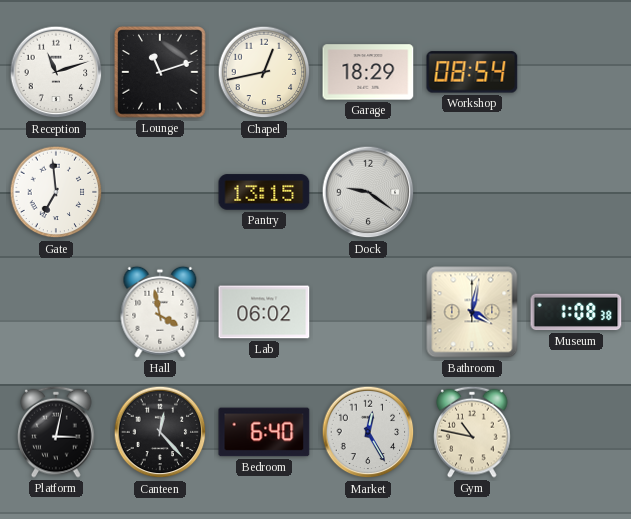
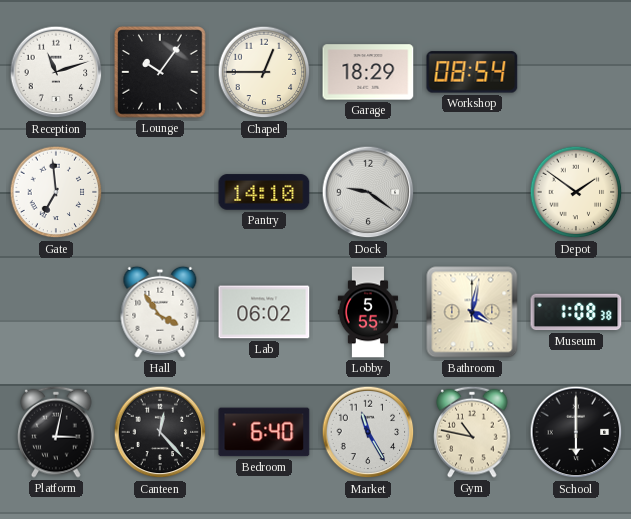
Lounge: 11:12 -> 10:06
Chapel: 12:43 -> 12:45
Pantry: 13:15 -> 14:10
Depot: none -> 1:51
Hall: 3:58 -> 3:54
Lobby: none -> 5:55
Market: 12:25 -> 11:25
School: none -> 6:00
